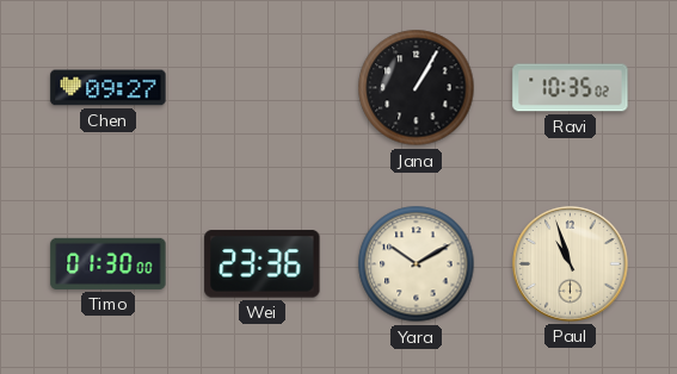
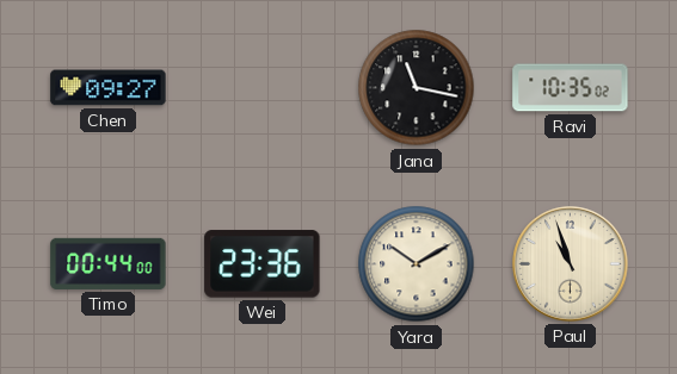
Jana: 1:05 -> 11:17
Timo: 01:30 -> 00:44
